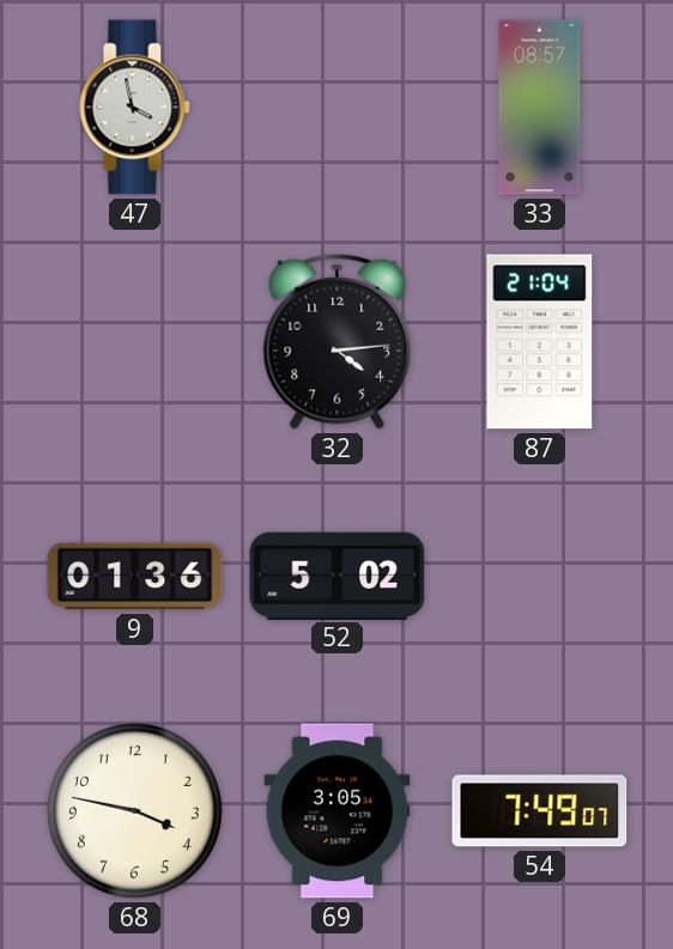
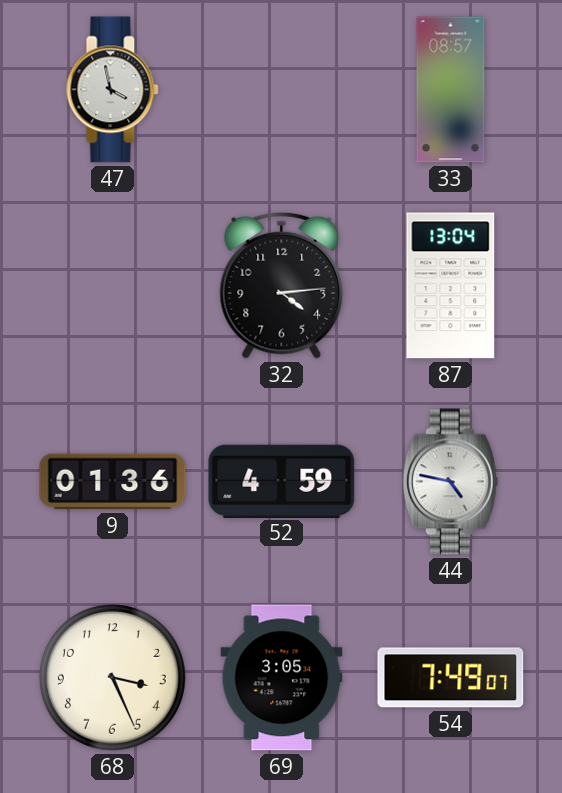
87: 21:04 -> 13:04
52: 5:02 -> 4:59
44: none -> 4:47
68: 3:47 -> 3:26
